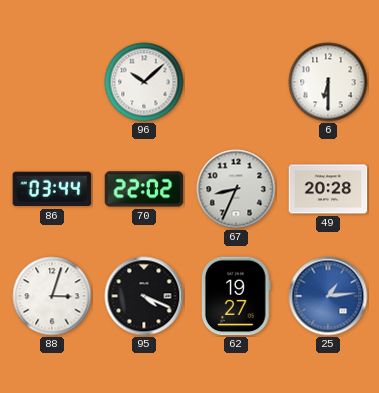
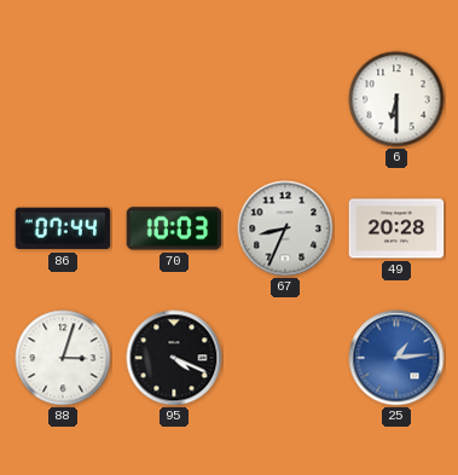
96: 10:08 -> none
86: 03:44 -> 07:44
70: 22:02 -> 10:03
62: 19:27 -> none
